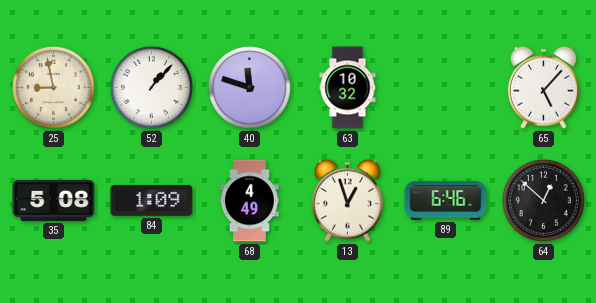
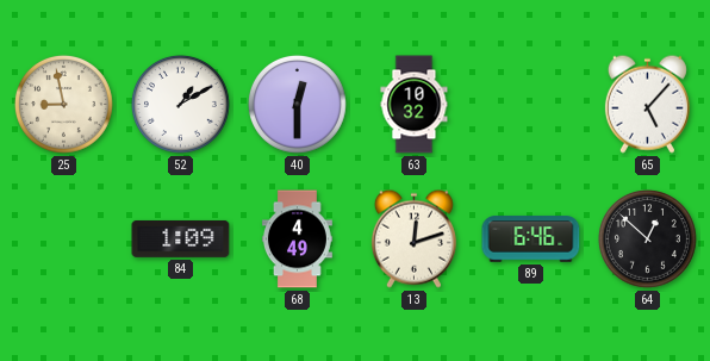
52: 1:07 -> 1:10
40: 11:48 -> 12:30
35: 5:08 -> none
13: 12:57 -> 12:12
